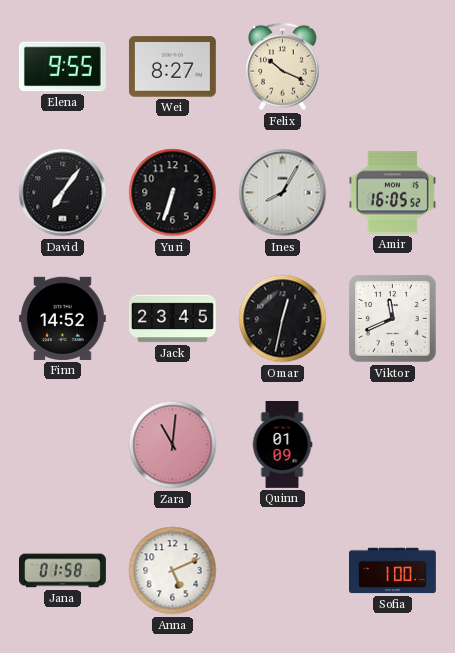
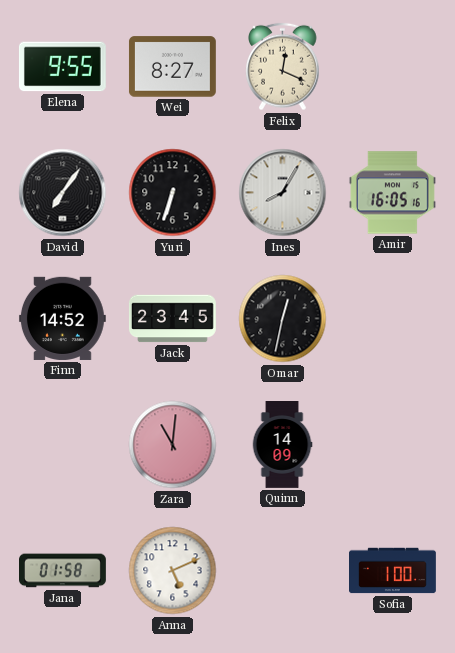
Felix: 10:19 -> 12:19
Amir: 16:05:52 -> 16:05:16
Viktor: 11:41 -> none
Quinn: 01:09 -> 14:09
